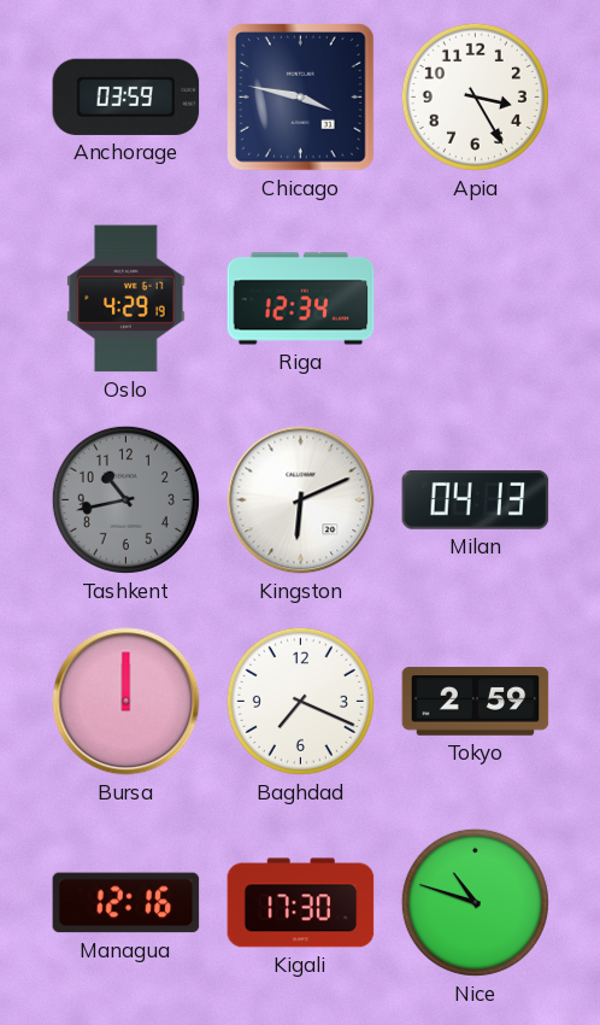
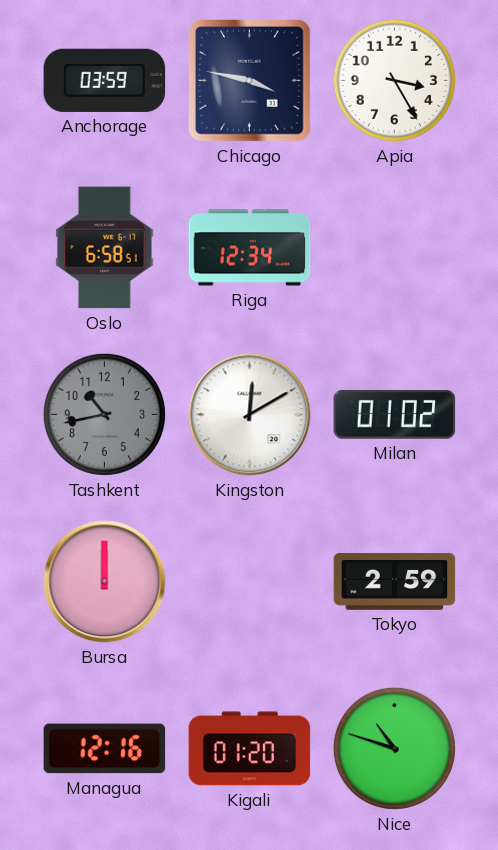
Oslo: 4:29 -> 6:58
Kingston: 6:11 -> 12:10
Milan: 04:13 -> 01:02
Baghdad: 7:19 -> none
Kigali: 17:30 -> 01:20
